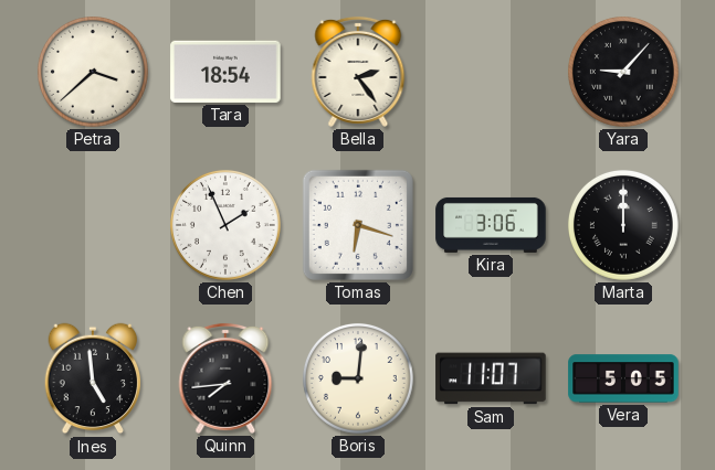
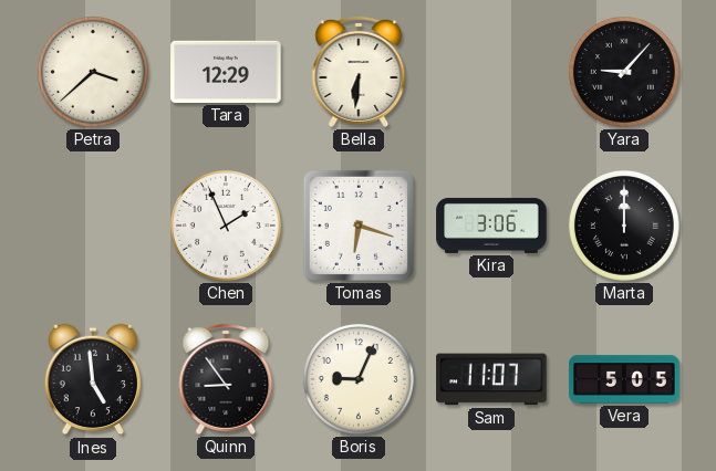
Tara: 18:54 -> 12:29
Bella: 2:24 -> 6:31
Quinn: 7:44 -> 8:54
Boris: 9:01 -> 9:04
